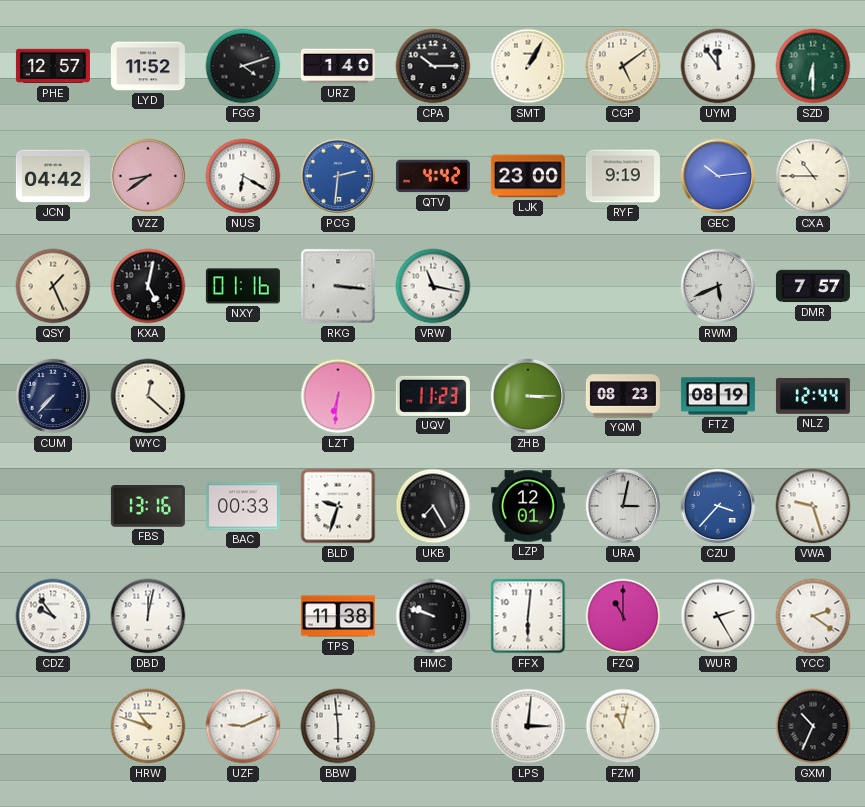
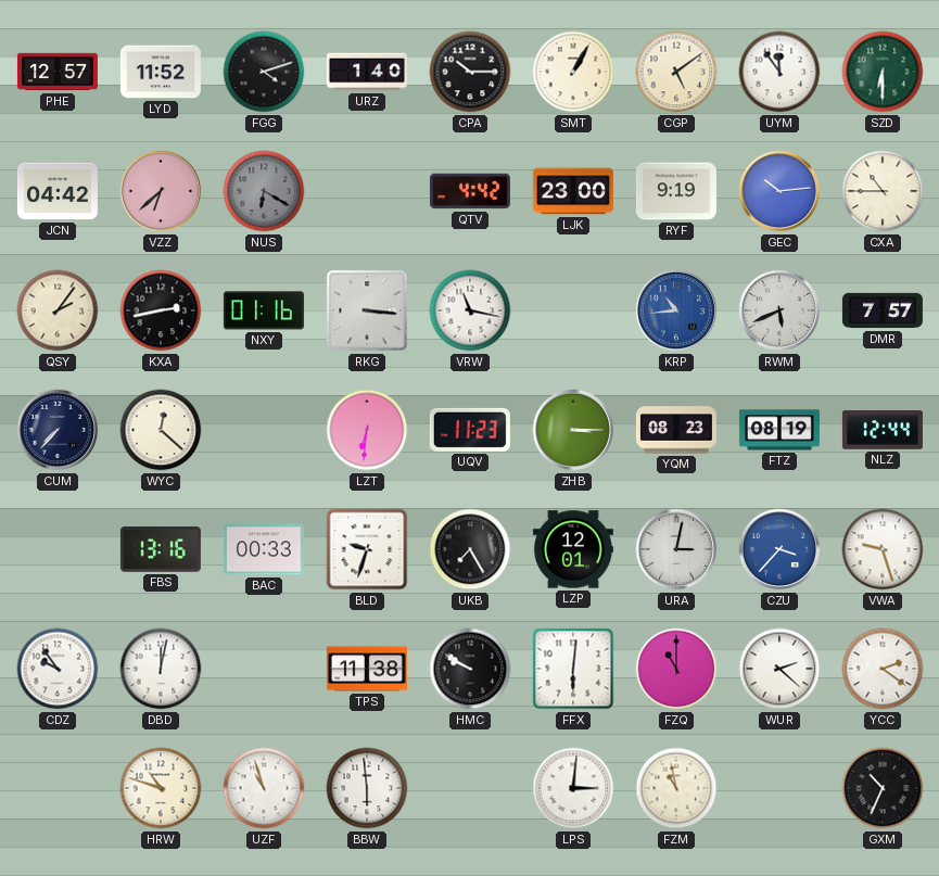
VZZ: 8:39 -> 6:38
NUS dial: white -> grey
PCG: 2:31 -> none
QSY: 1:26 -> 2:06
KXA: 5:02 -> 2:43
KRP: none -> 10:44
HMC: 9:48 -> 9:50
WUR: 2:25 -> 2:22
UZF: 9:11 -> 10:57
FZM: 11:02 -> 10:58
